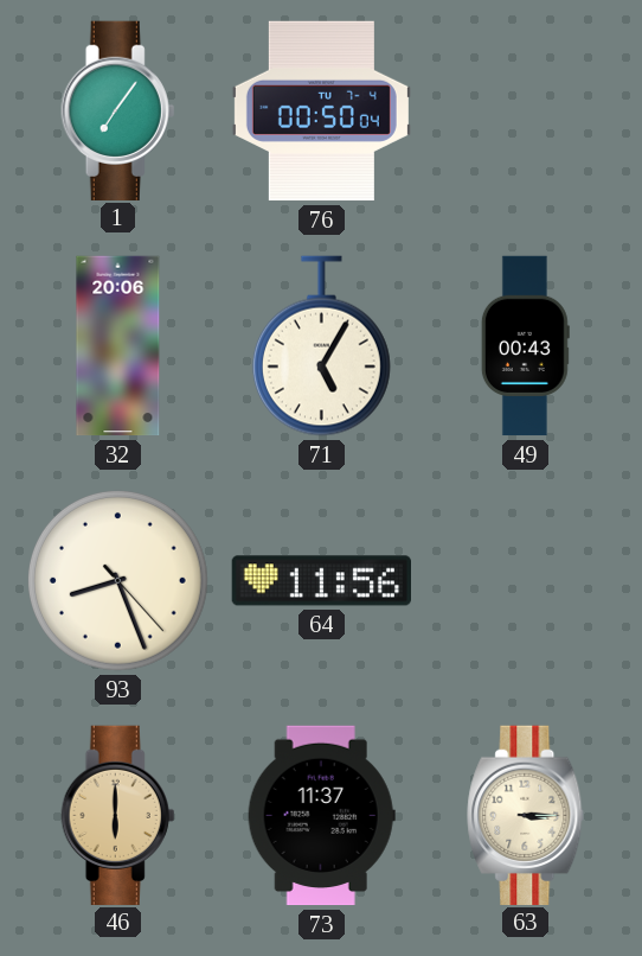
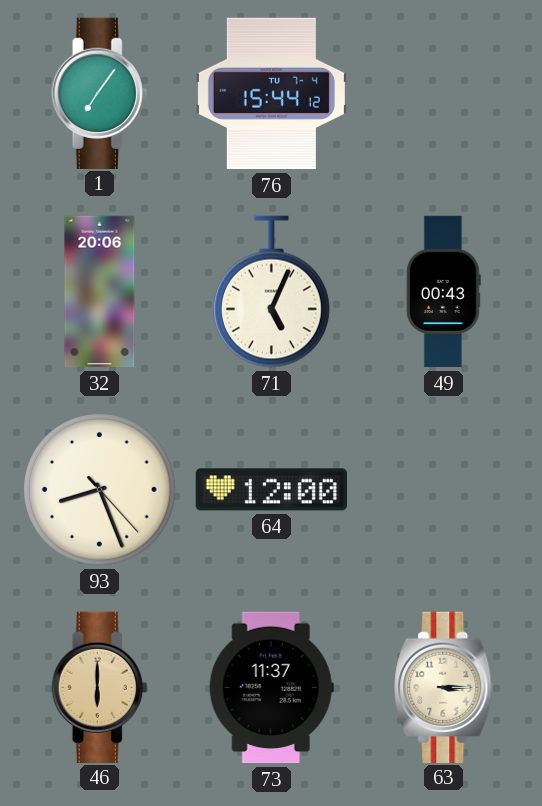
76: 00:50 -> 15:44
71: 5:05 -> 5:04
64: 11:56 -> 12:00
